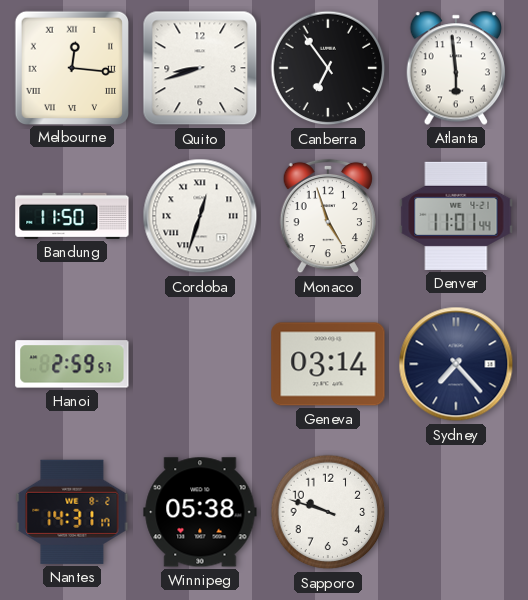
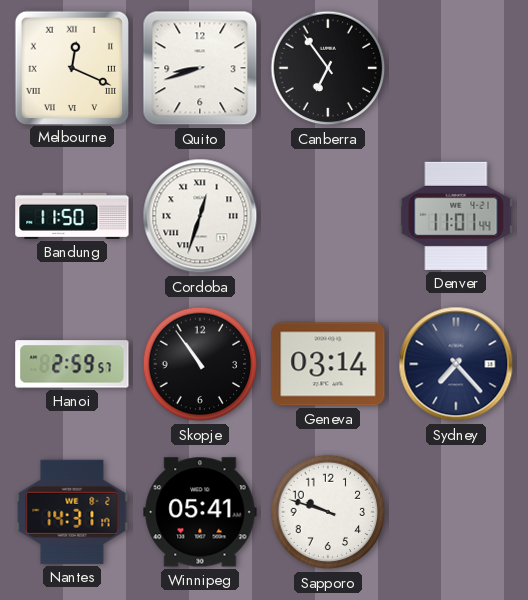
Melbourne: 12:16 -> 12:19
Atlanta: 5:59 -> none
Monaco: 4:57 -> none
Skopje: none -> 10:54
Winnipeg: 05:38 -> 05:41
